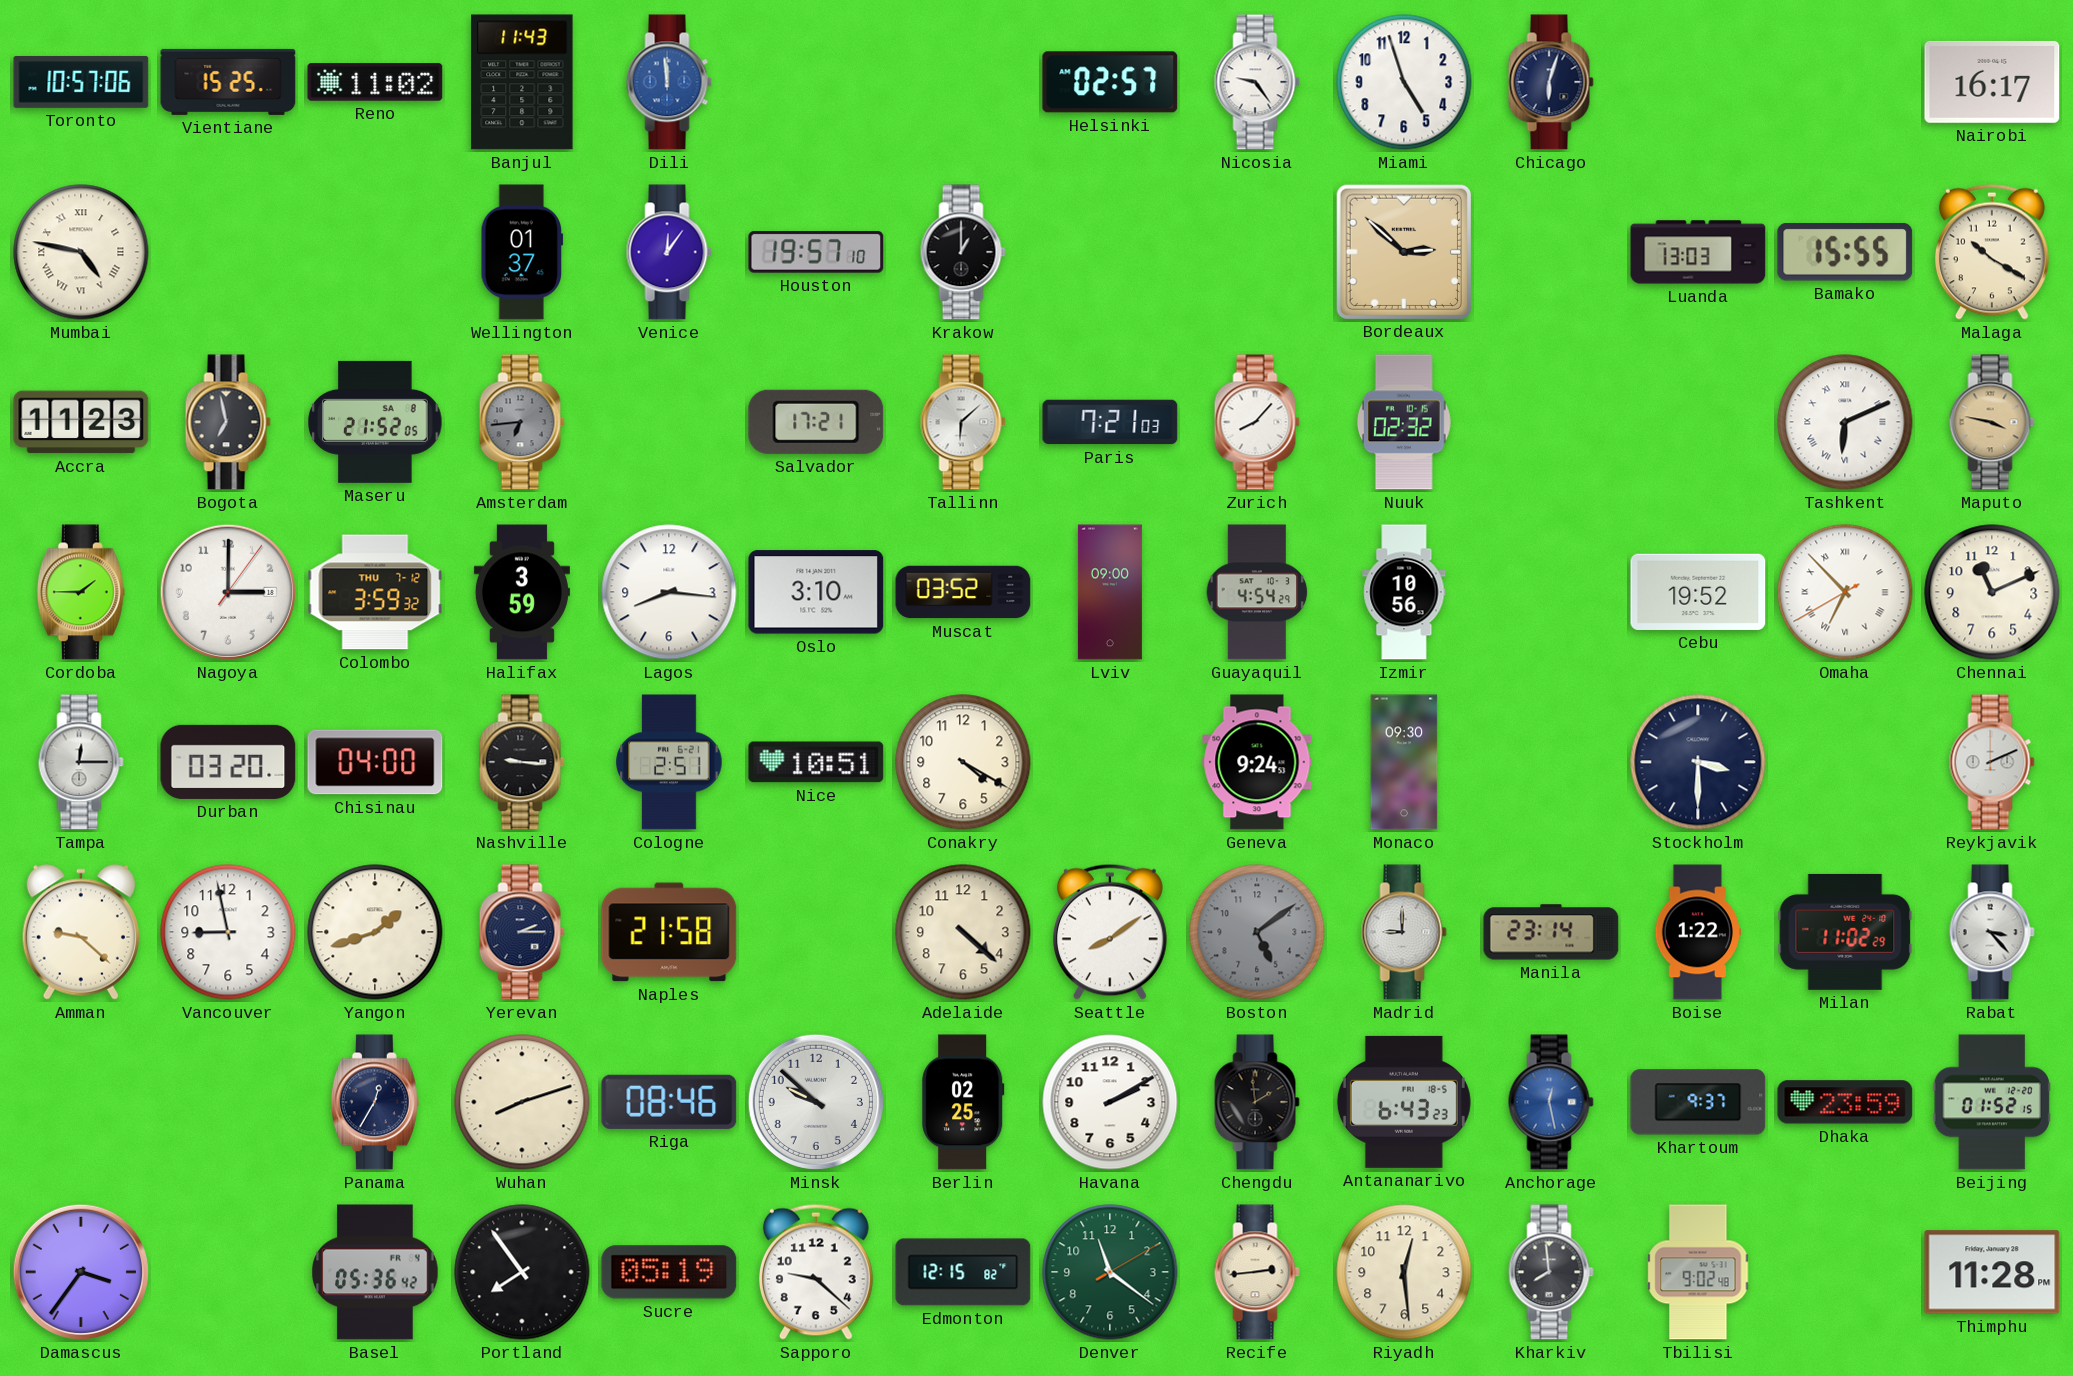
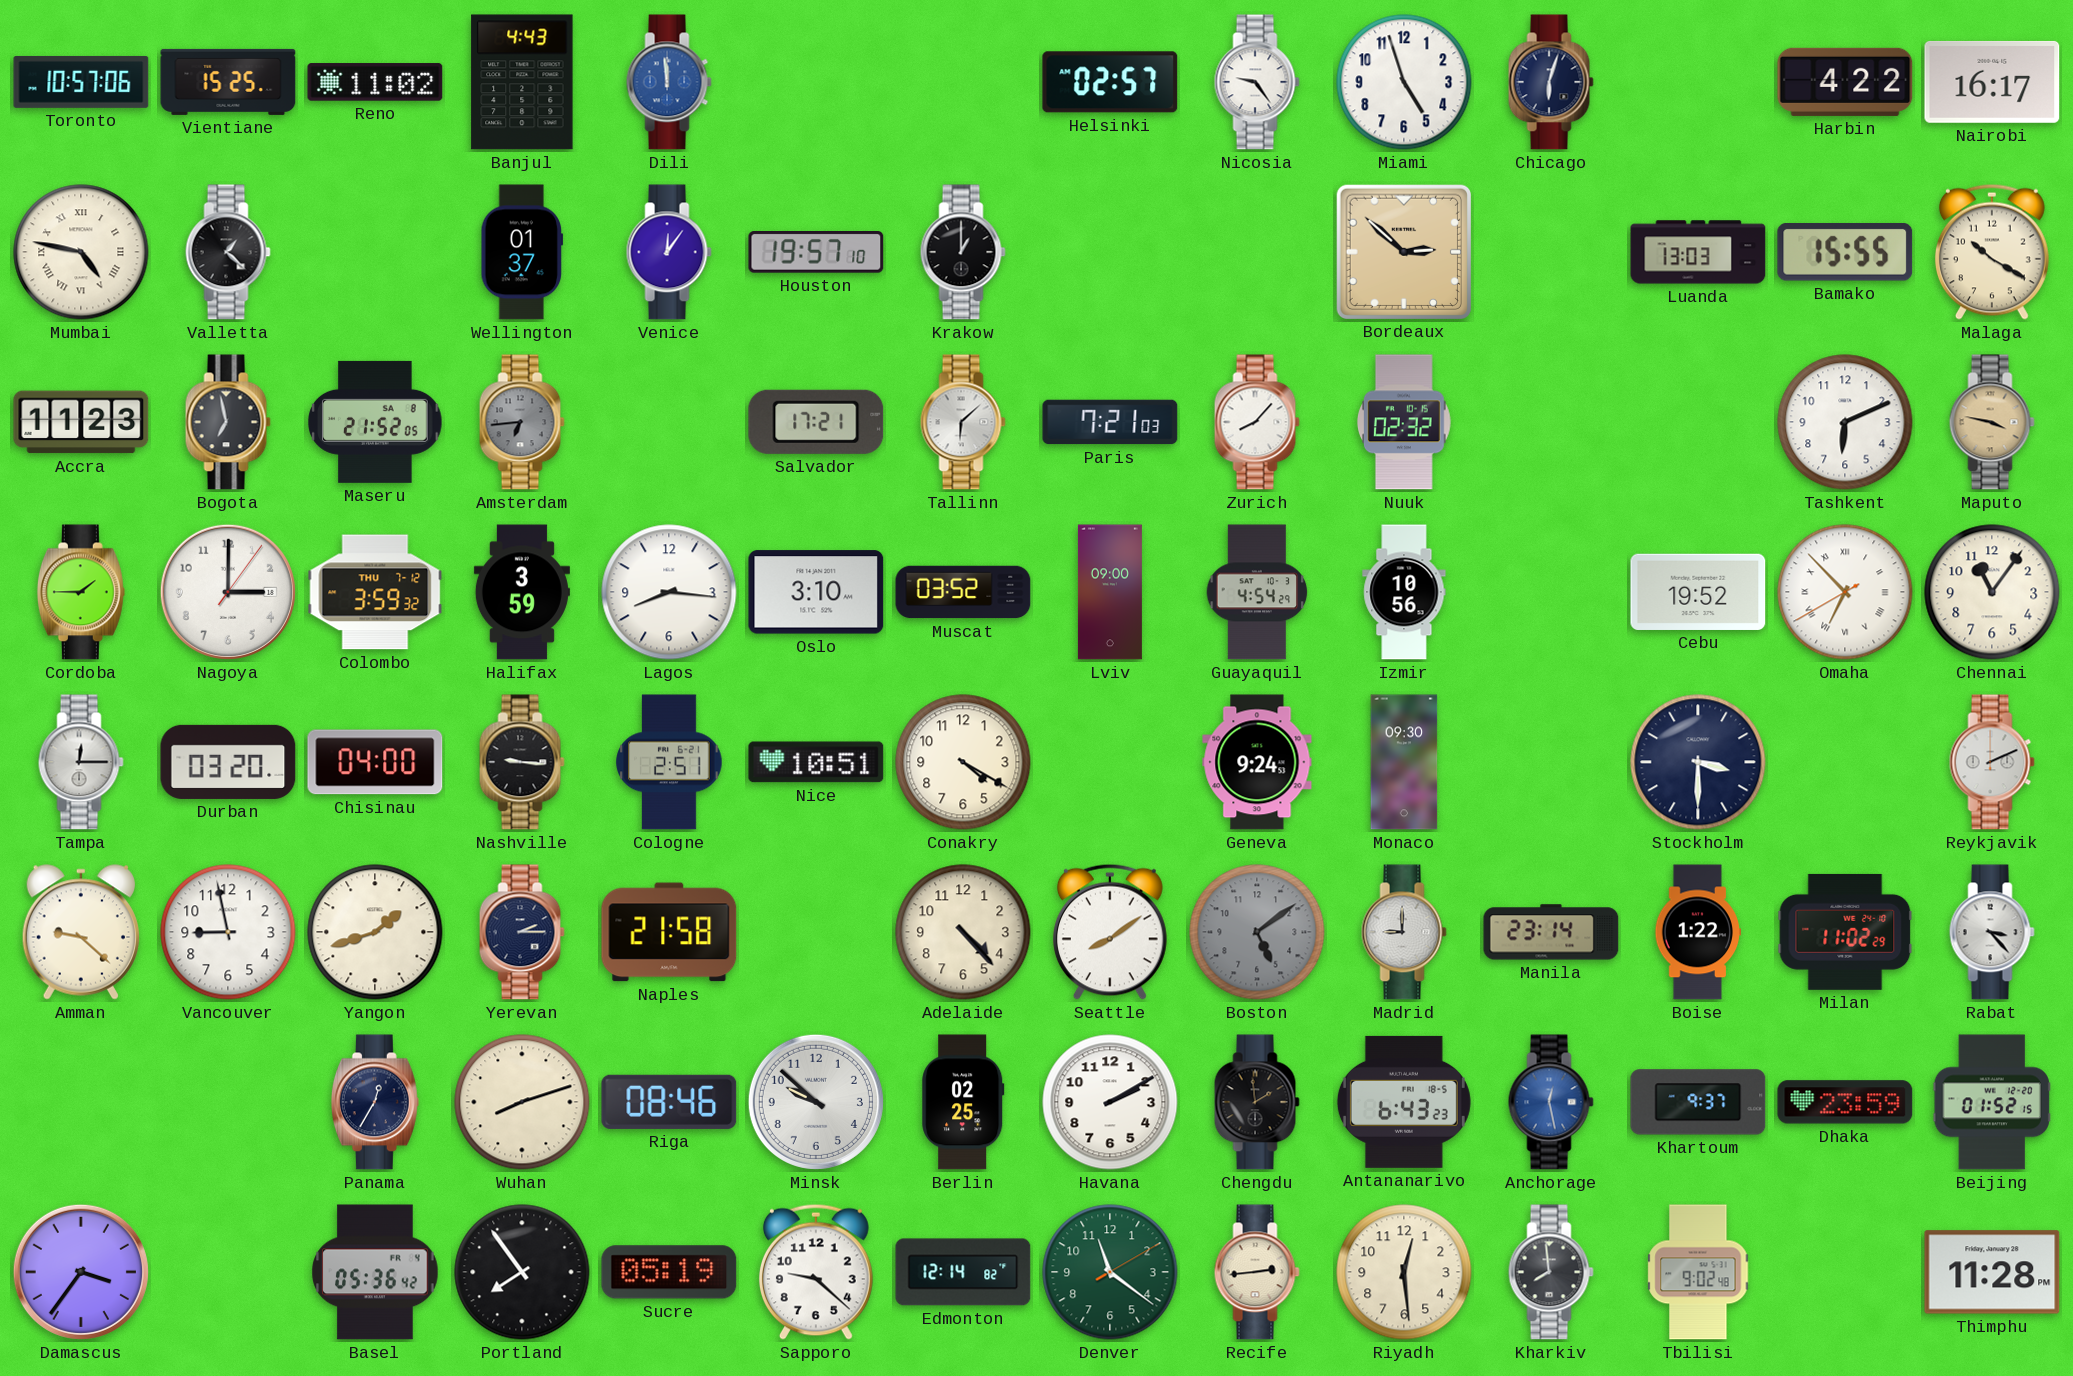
Banjul: 11:43 -> 4:43
Harbin: none -> 4:22
Valletta: none -> 1:22
Tashkent numerals: Roman -> Arabic
Chennai: 11:11 -> 11:06
Adelaide: 4:22 -> 4:23
Edmonton: 12:15 -> 12:14
